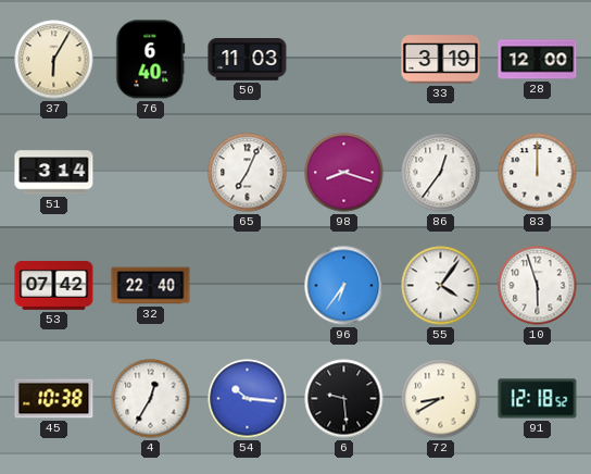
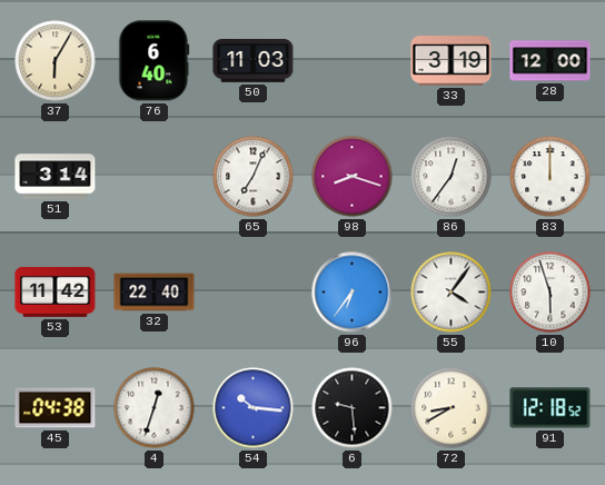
53: 07:42 -> 11:42
45: 10:38 -> 04:38
4: 12:35 -> 12:33
